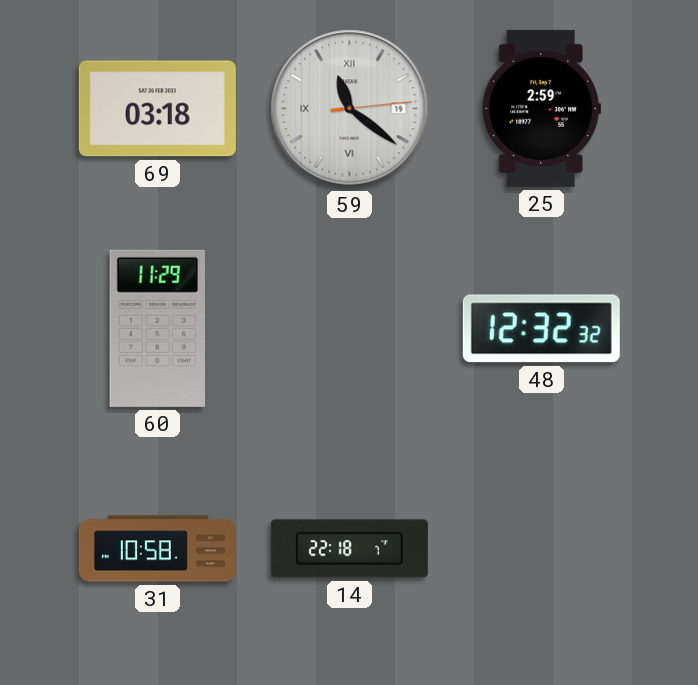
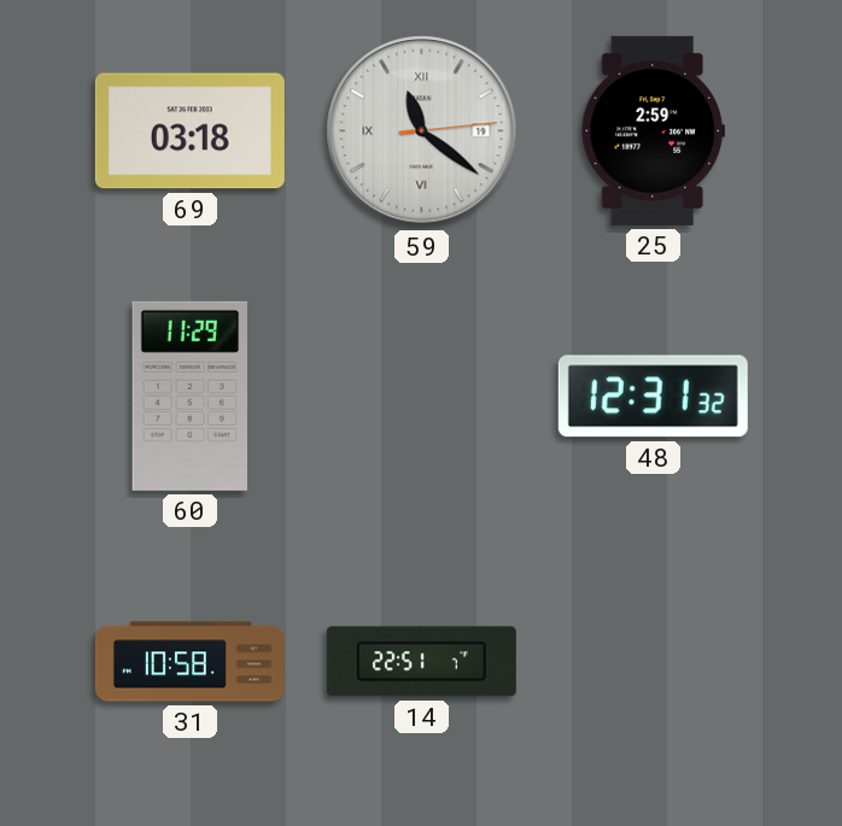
48: 12:32 -> 12:31
14: 22:18 -> 22:51
